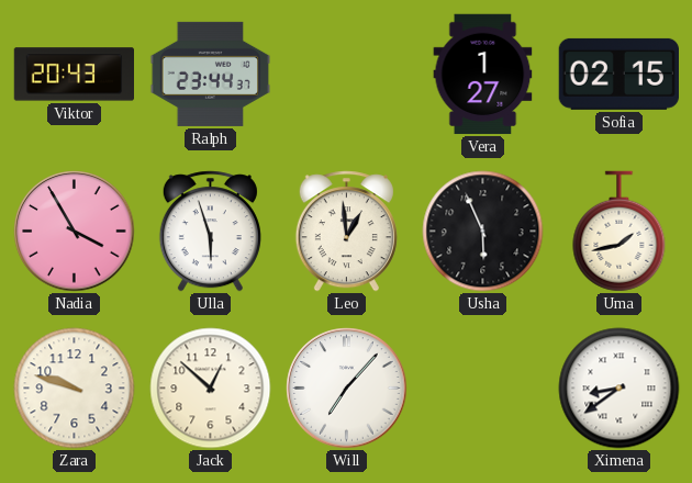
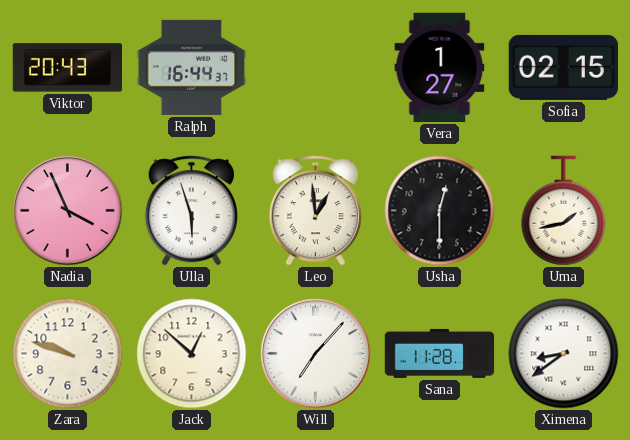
Ralph: 23:44 -> 16:44
Nadia: 3:55 -> 3:56
Usha: 5:56 -> 12:30
Sana: none -> 11:28
